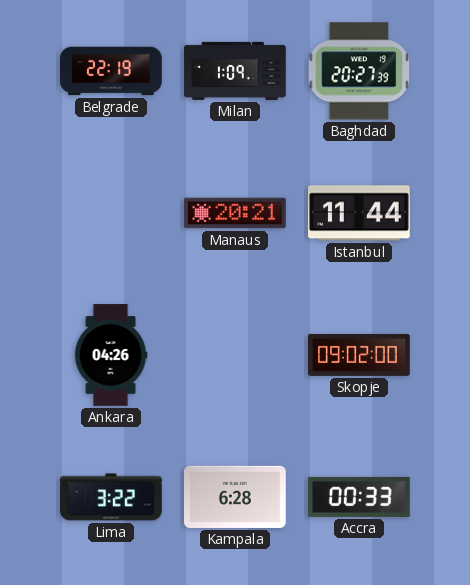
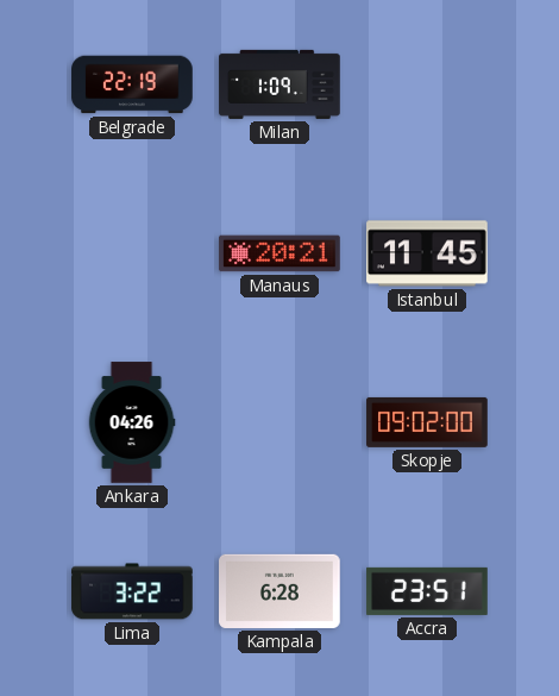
Baghdad: 20:27 -> none
Istanbul: 11:44 -> 11:45
Accra: 00:33 -> 23:51
